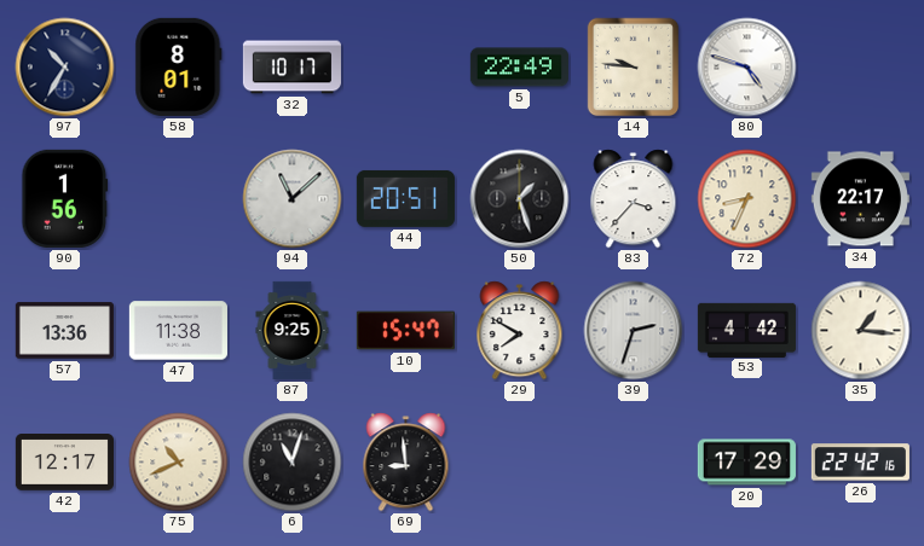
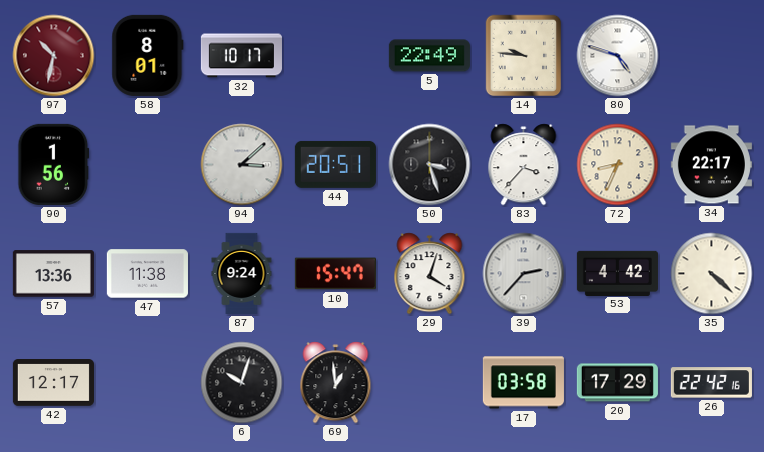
97: 10:35 -> 10:32
97 dial: navy -> burgundy
94: 11:08 -> 3:08
50: 1:27 -> 3:27
87: 9:25 -> 9:24
29: 7:50 -> 4:03
39: 2:33 -> 2:37
35: 1:16 -> 4:22
75: 10:41 -> none
6: 11:03 -> 10:03
69: 8:59 -> 12:59
17: none -> 03:58
